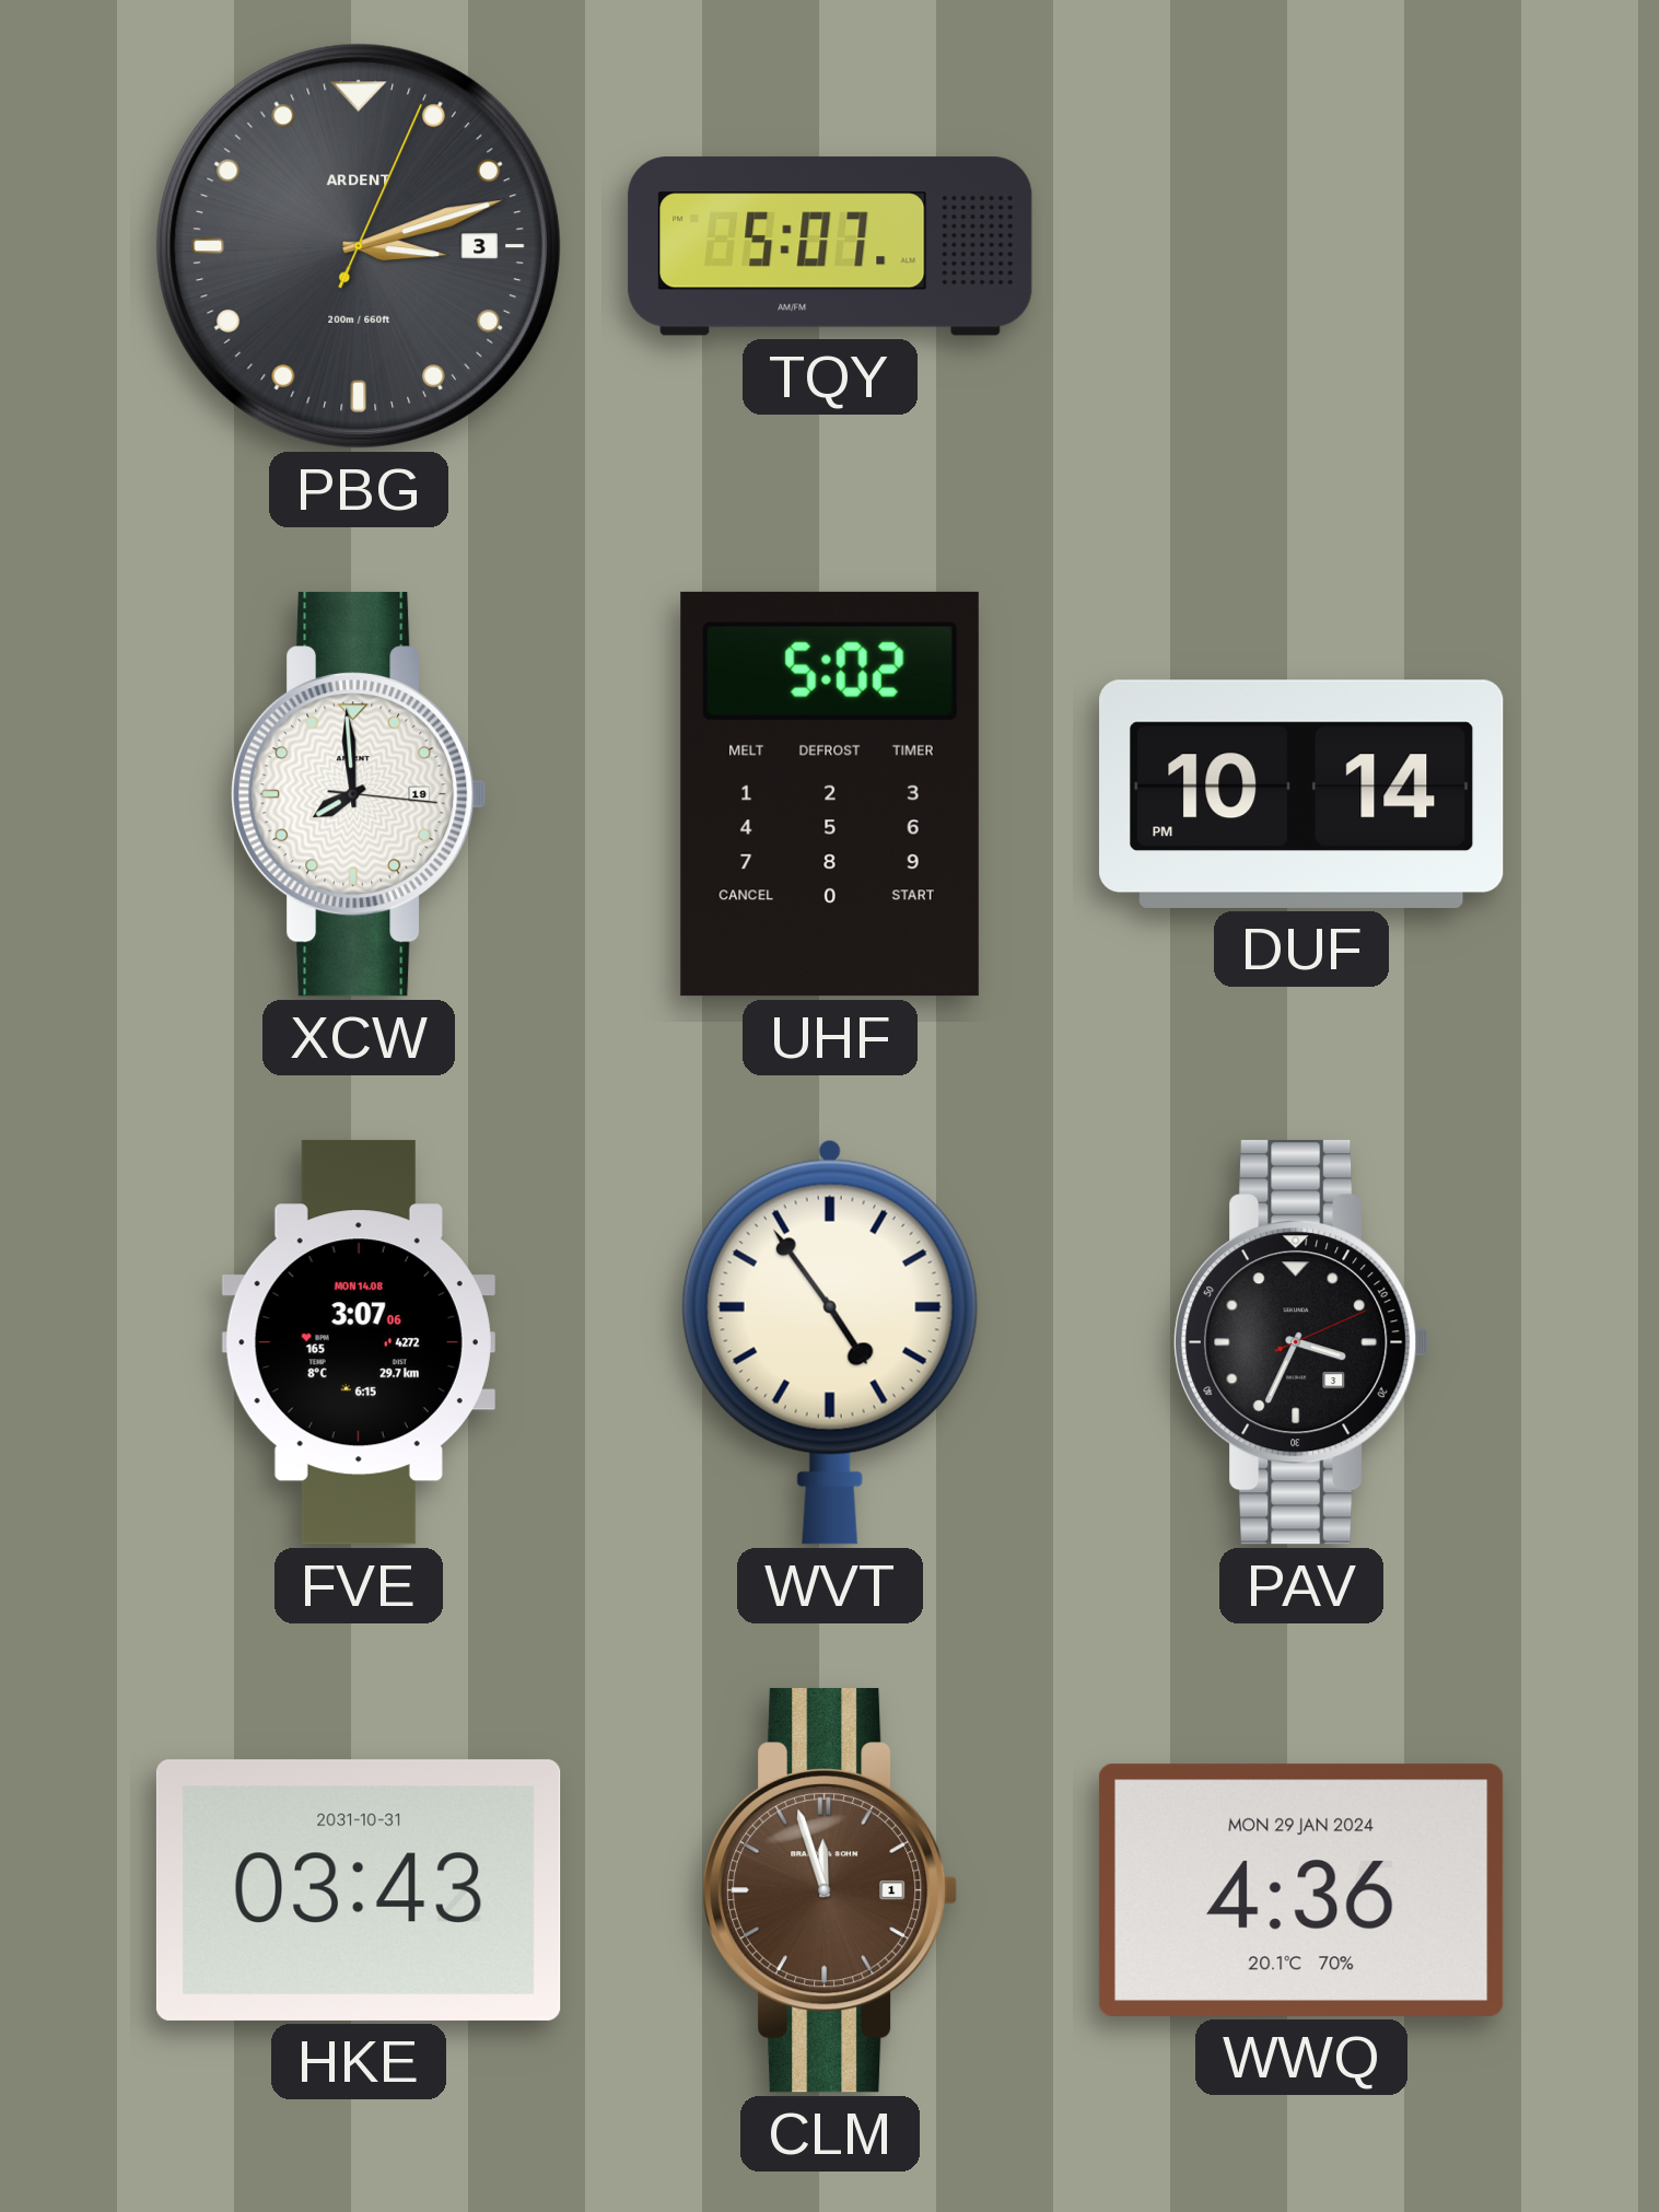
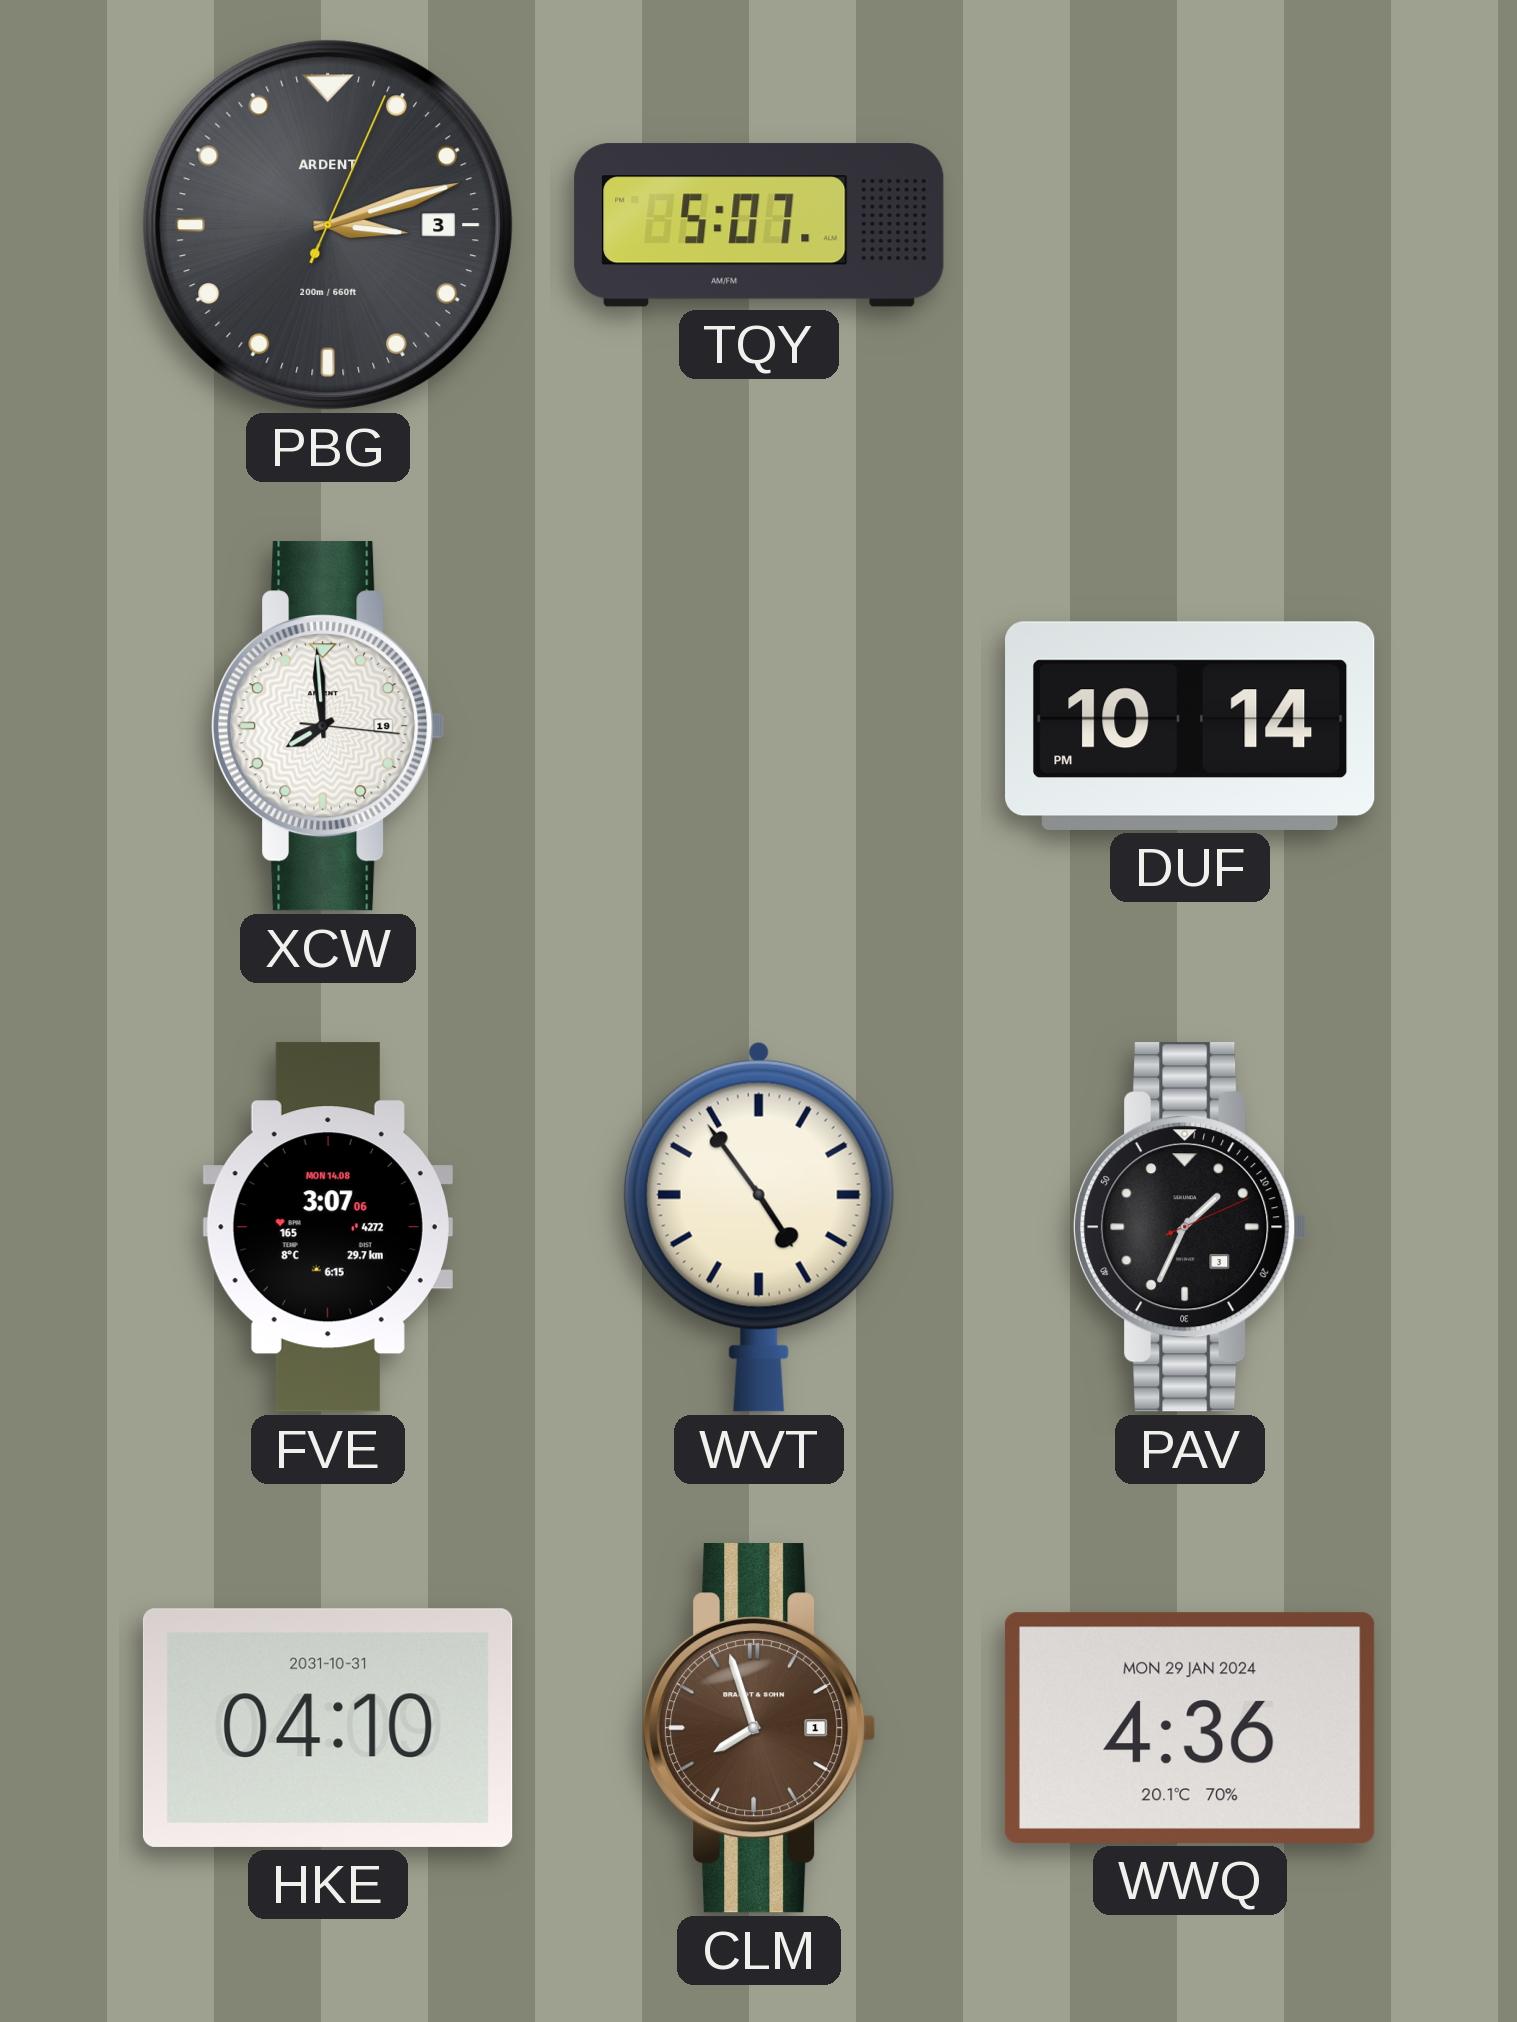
UHF: 5:02 -> none
PAV: 3:34 -> 1:34
HKE: 03:43 -> 04:10
CLM: 11:57 -> 7:57
